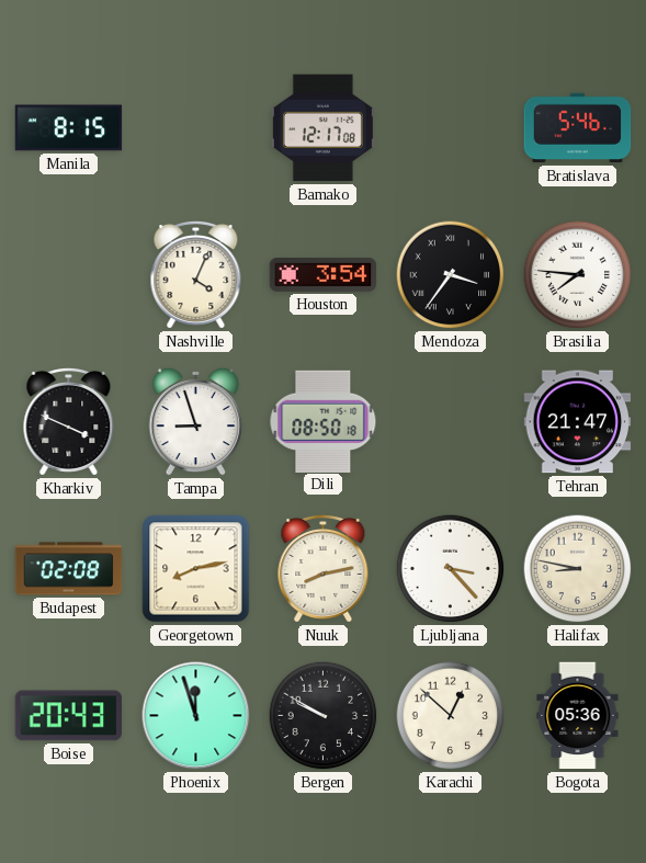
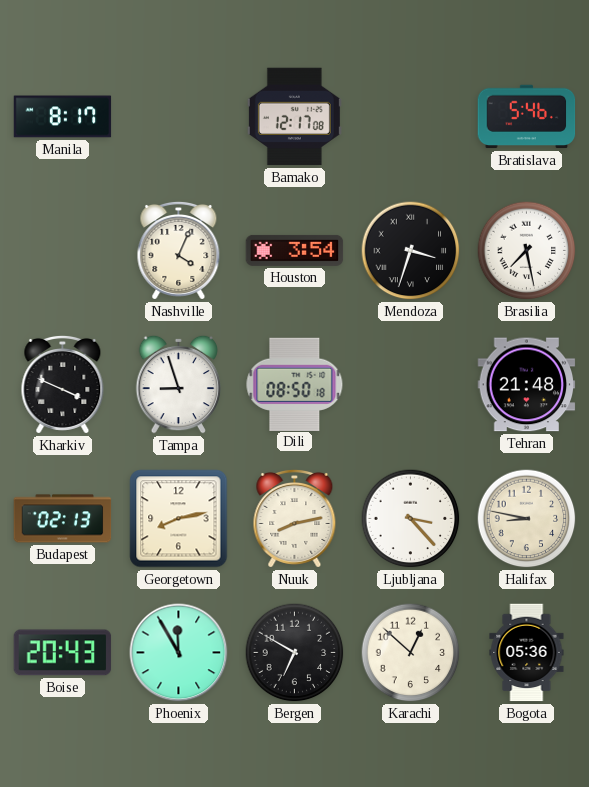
Manila: 8:15 -> 8:17
Mendoza: 3:36 -> 3:33
Brasilia: 7:46 -> 7:28
Tehran: 21:47 -> 21:48
Budapest: 02:08 -> 02:13
Phoenix: 11:57 -> 11:55
Bergen: 9:50 -> 6:50
